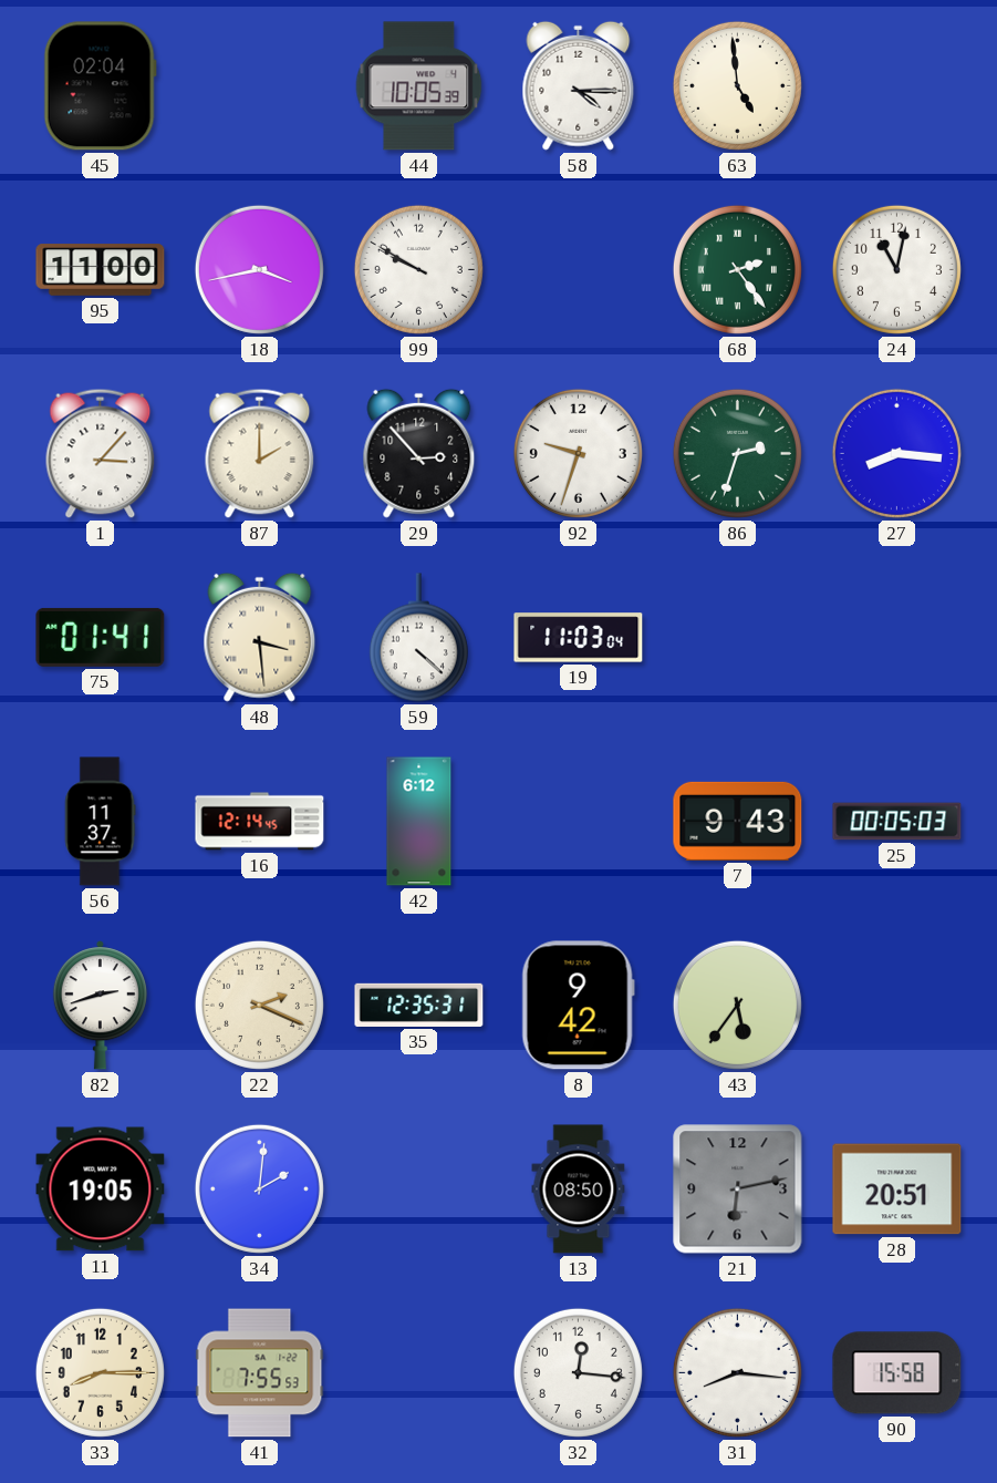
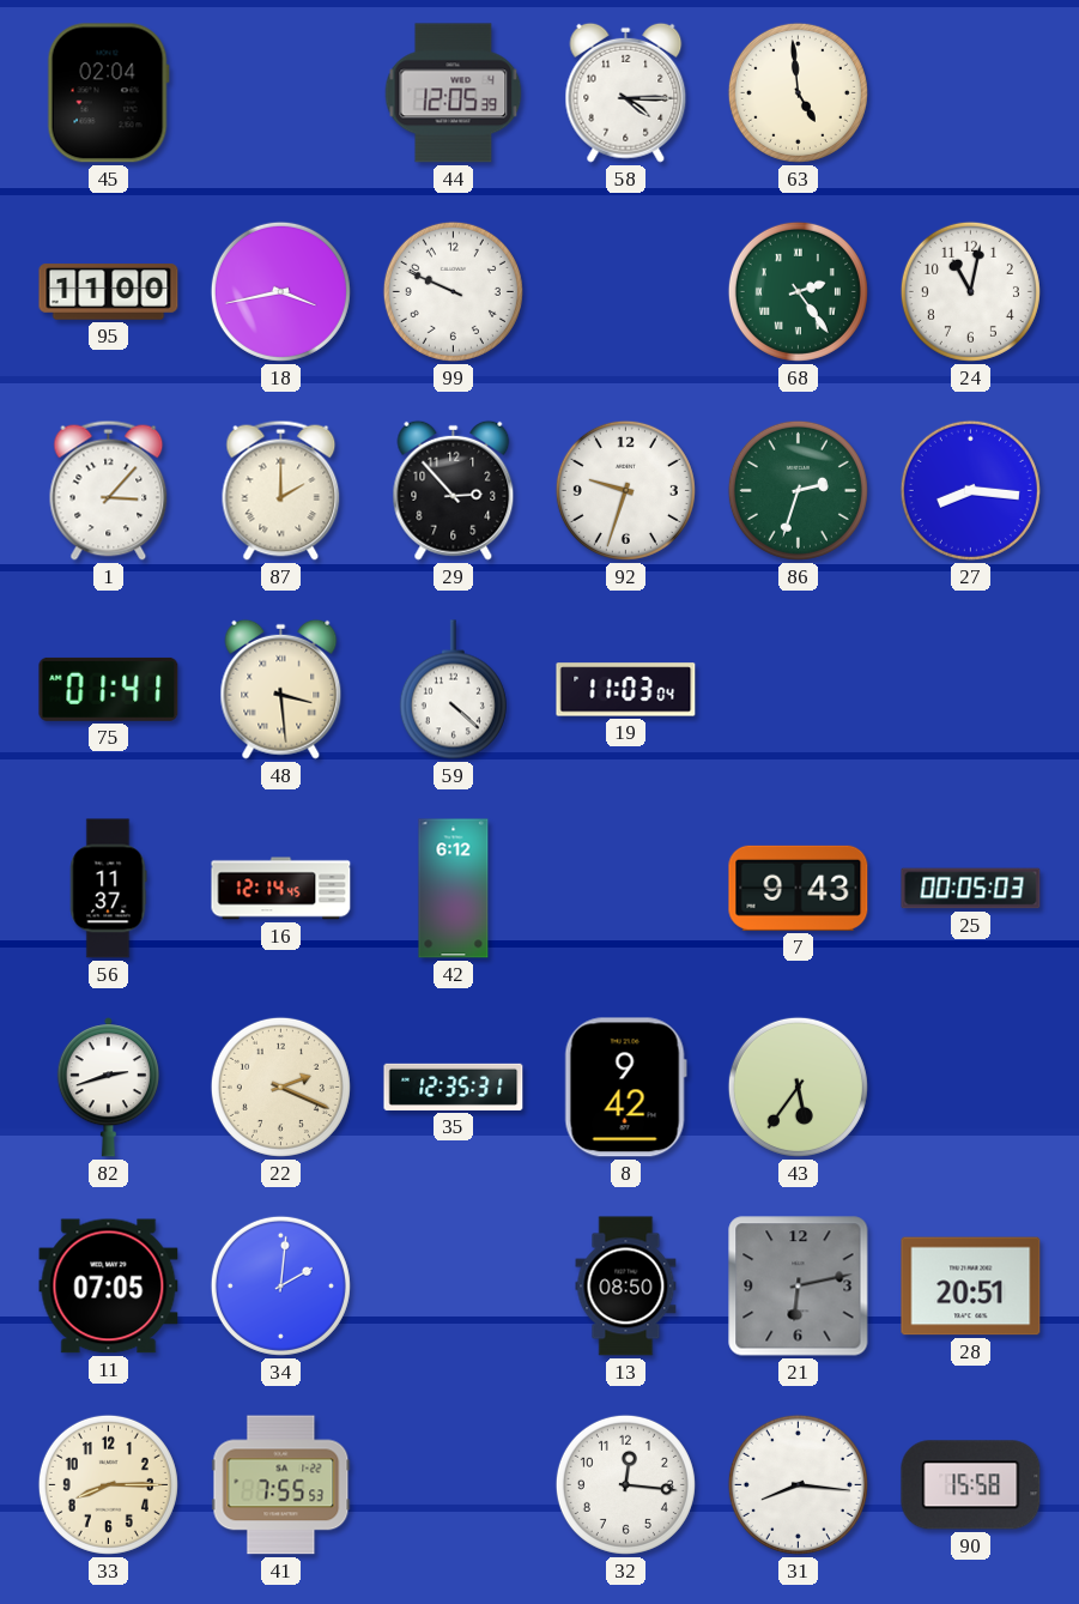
44: 10:05 -> 12:05
99: 9:50 -> 9:49
11: 19:05 -> 07:05
